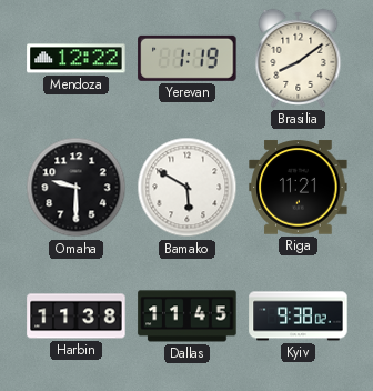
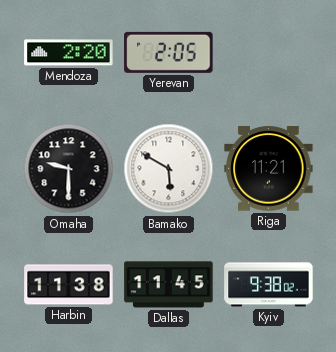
Mendoza: 12:22 -> 2:20
Yerevan: 1:19 -> 2:05
Brasilia: 8:09 -> none
